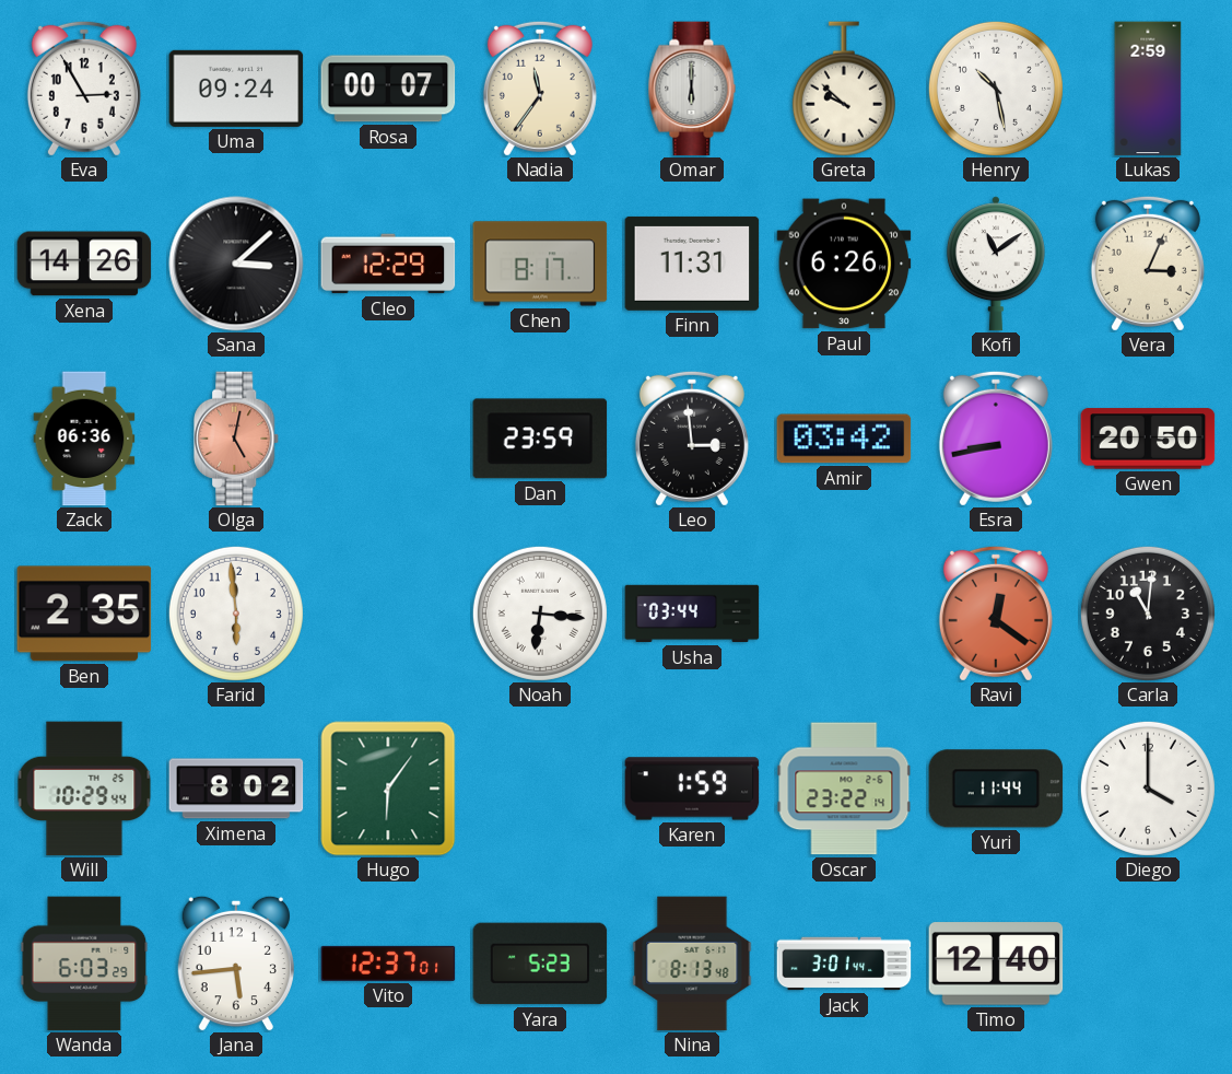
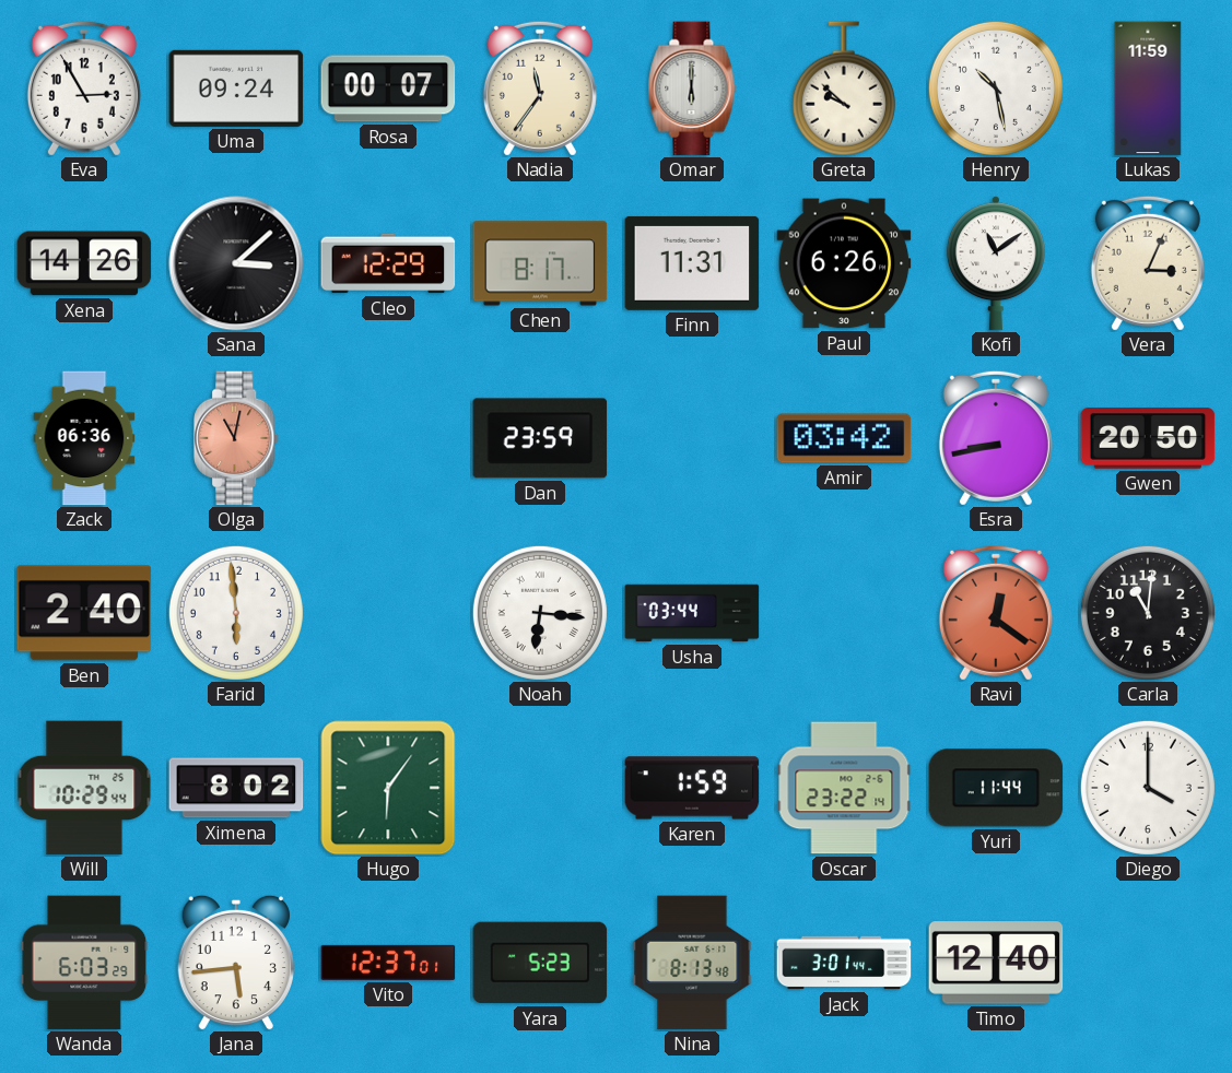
Lukas: 2:59 -> 11:59
Olga: 5:02 -> 11:02
Leo: 2:59 -> none
Ben: 2:35 -> 2:40
